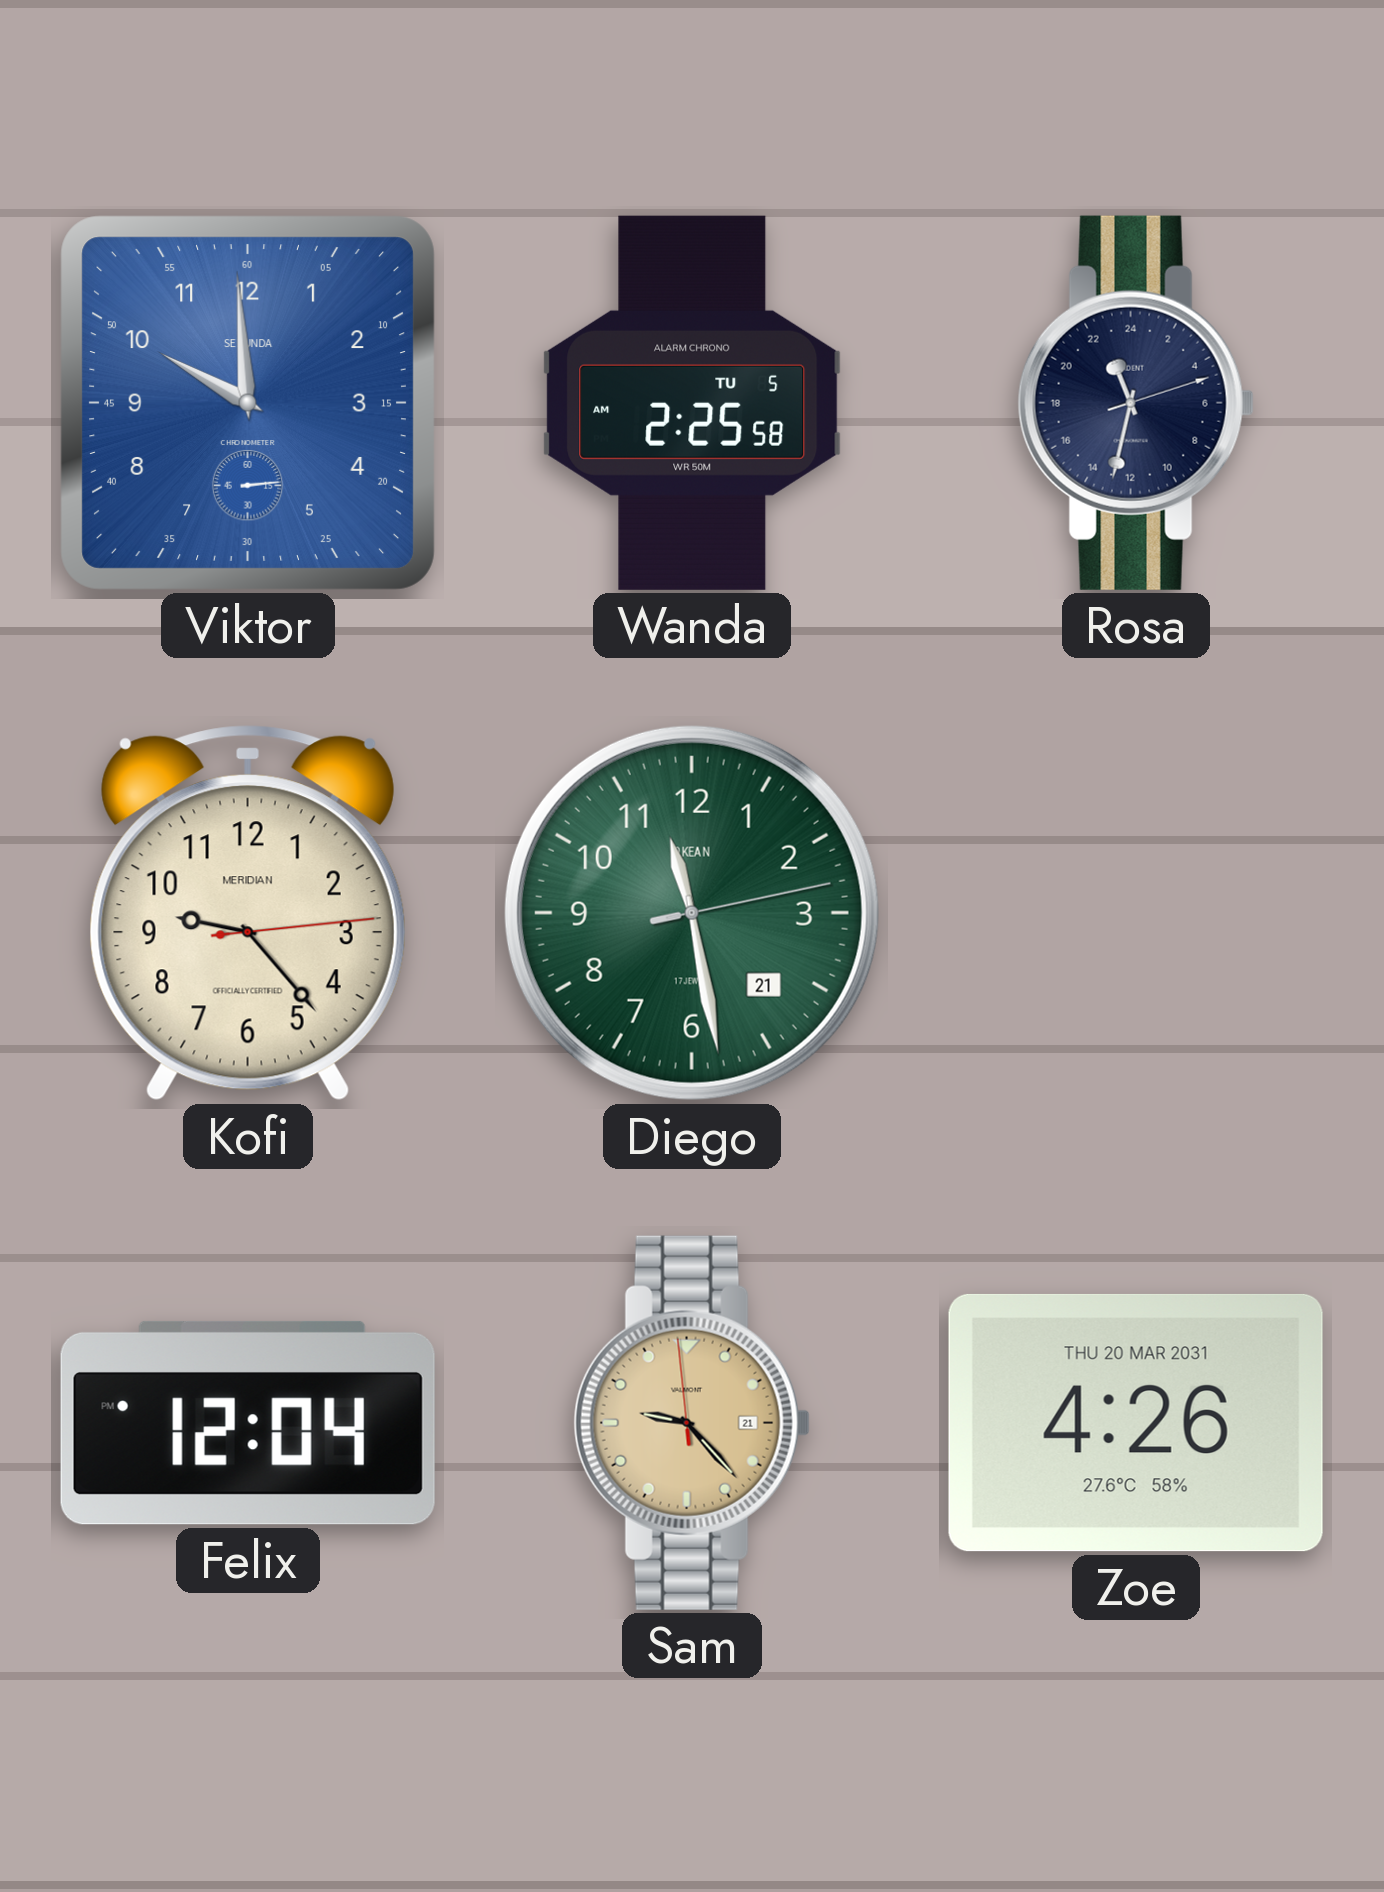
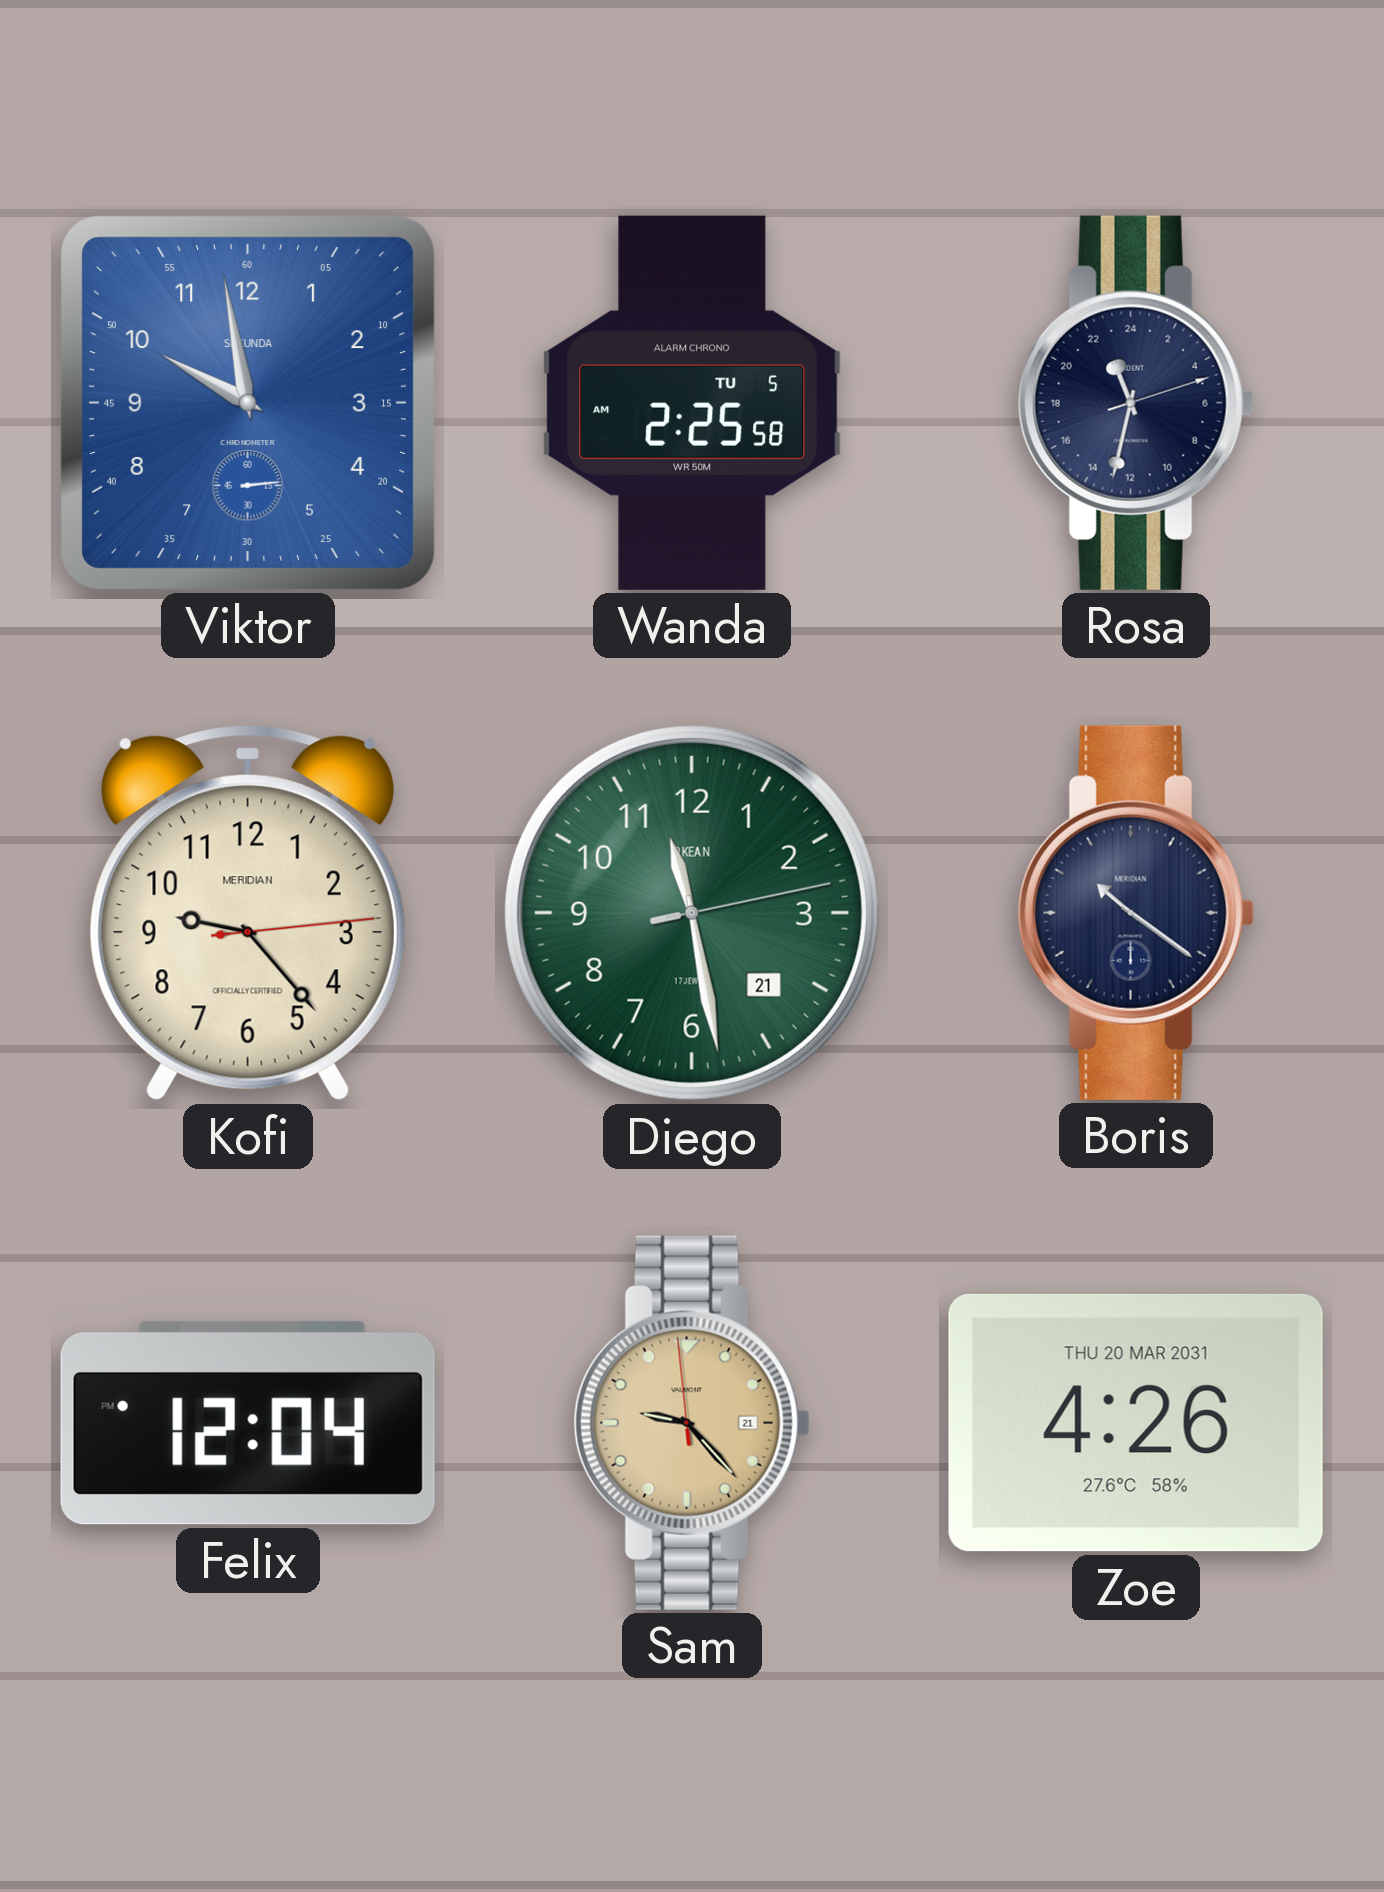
Viktor: 9:59 -> 9:58
Boris: none -> 10:21
